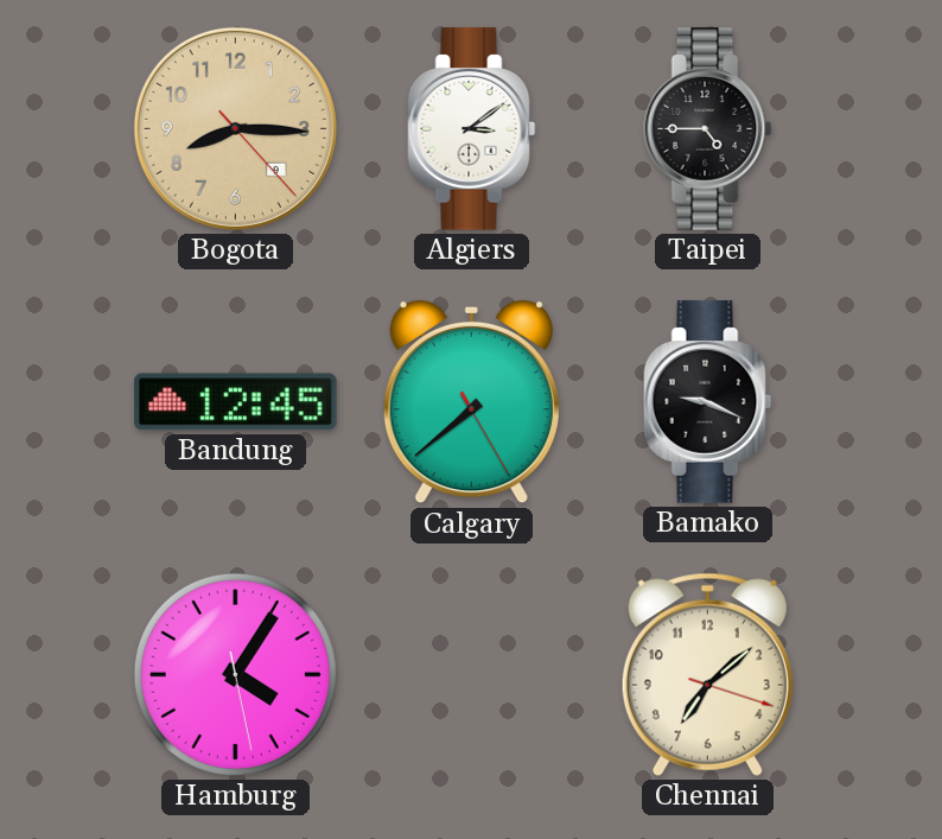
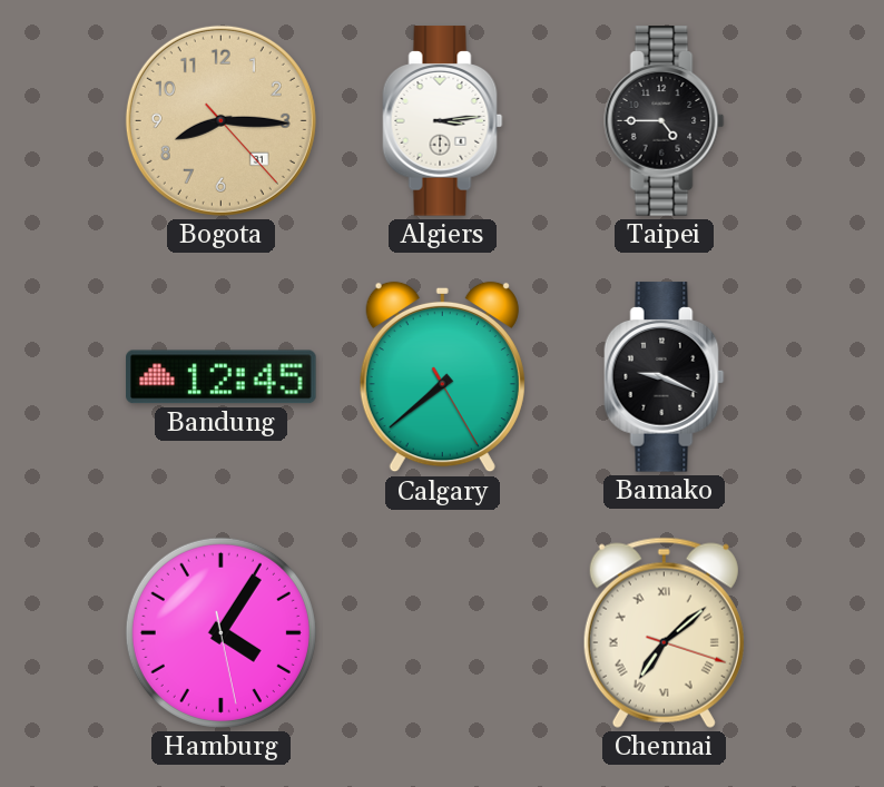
Bogota date: 9 -> 31
Algiers: 3:09 -> 3:14
Chennai numerals: Arabic -> Roman
